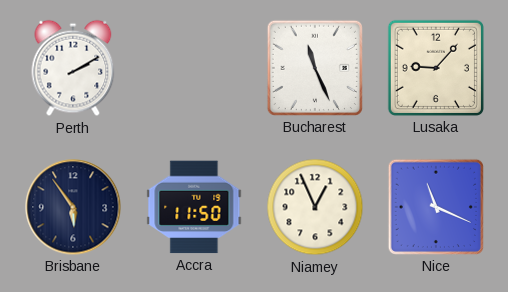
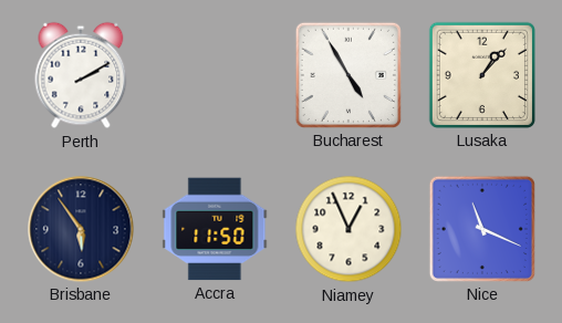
Bucharest: 11:26 -> 4:55
Lusaka: 9:07 -> 1:07
